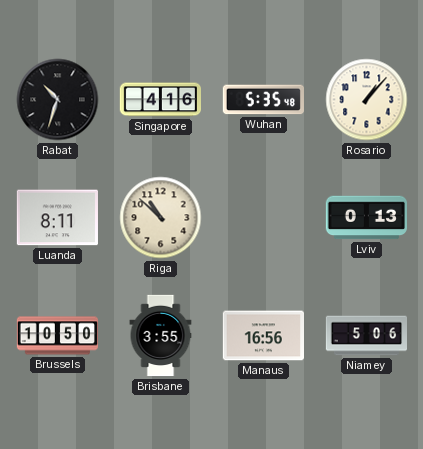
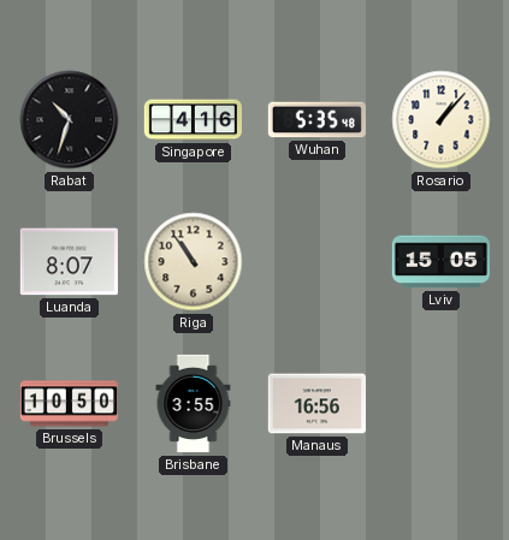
Luanda: 8:11 -> 8:07
Riga: 10:52 -> 10:54
Lviv: 0:13 -> 15:05
Niamey: 5:06 -> none
